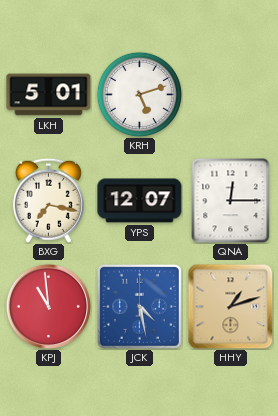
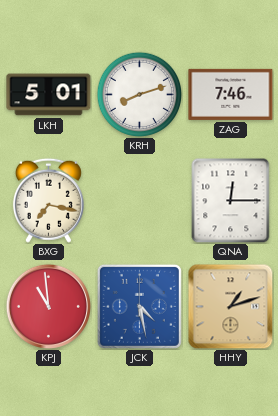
KRH: 5:12 -> 8:12
ZAG: none -> 7:46
YPS: 12:07 -> none
